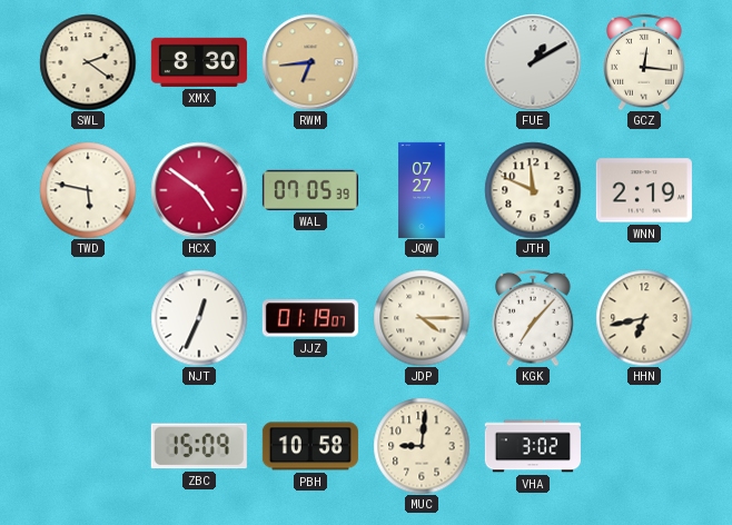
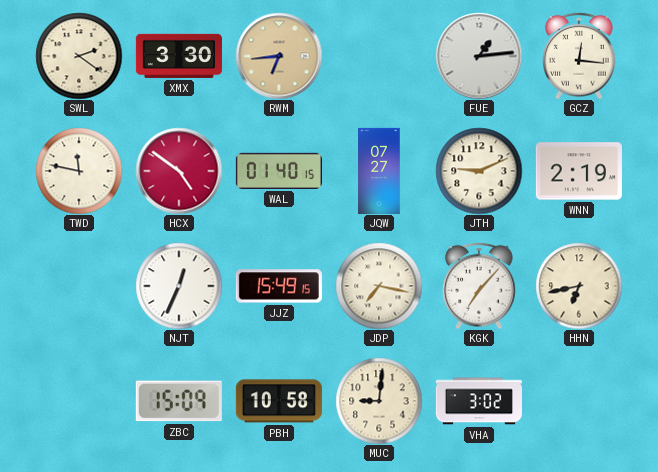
XMX: 8:30 -> 3:30
FUE: 1:10 -> 1:14
TWD: 5:47 -> 11:47
WAL: 07:05 -> 01:40
JTH: 11:49 -> 9:11
JJZ: 01:19 -> 15:49
JDP: 4:15 -> 7:17
